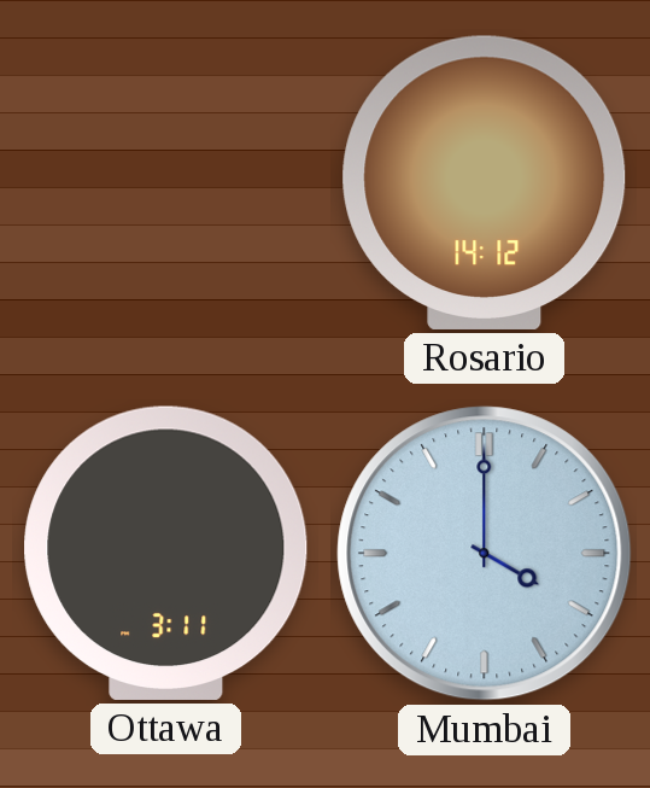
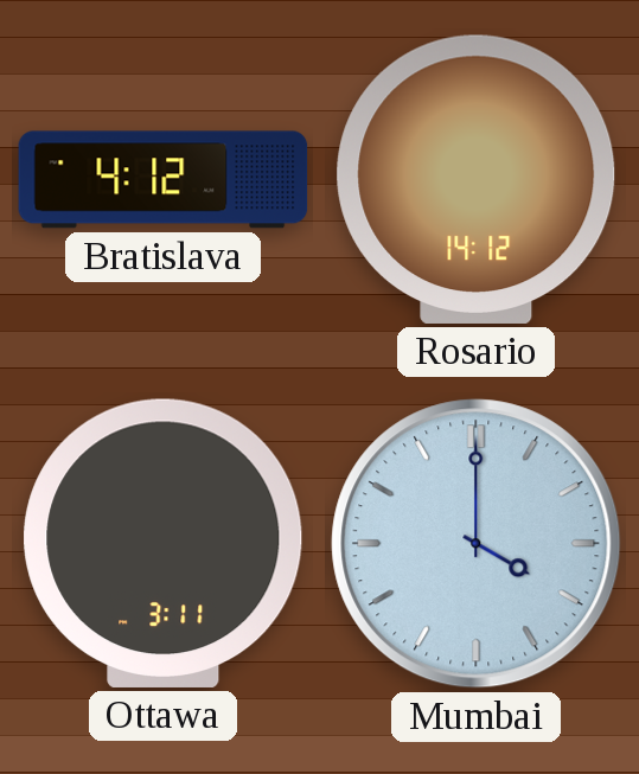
Bratislava: none -> 4:12
